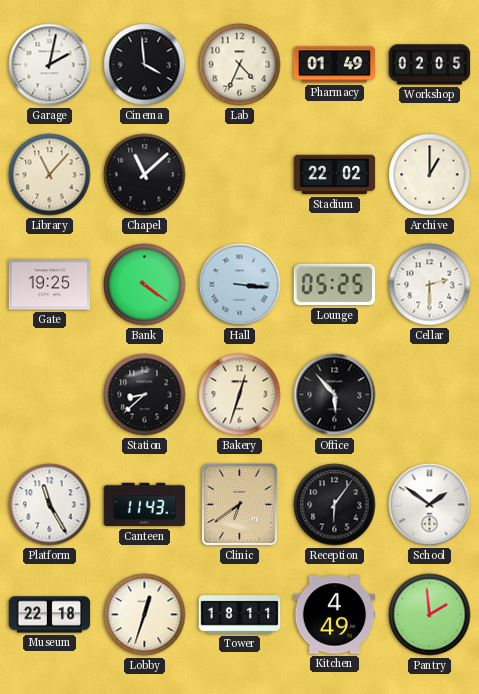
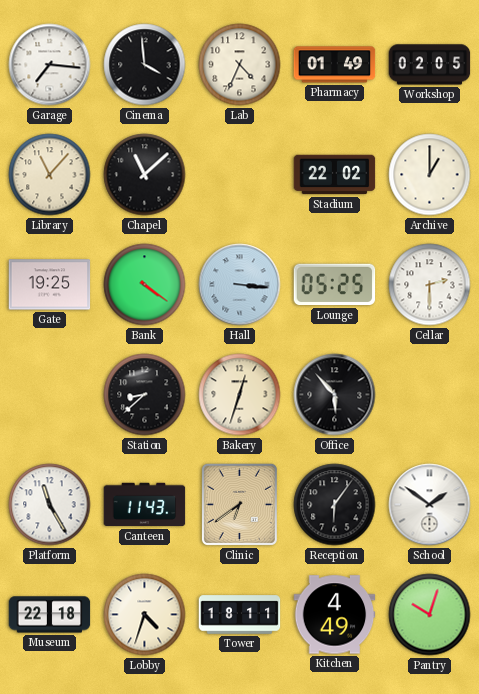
Garage: 2:02 -> 7:16
Lobby: 12:33 -> 4:33
Pantry: 1:59 -> 10:03
